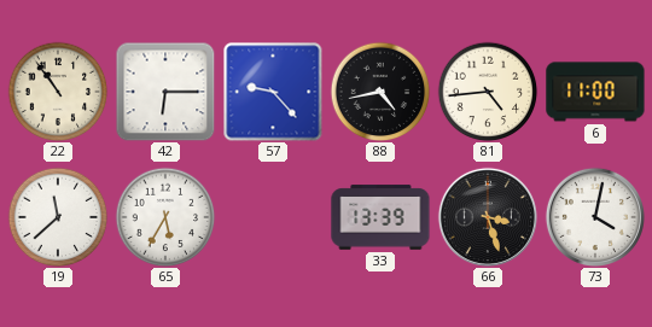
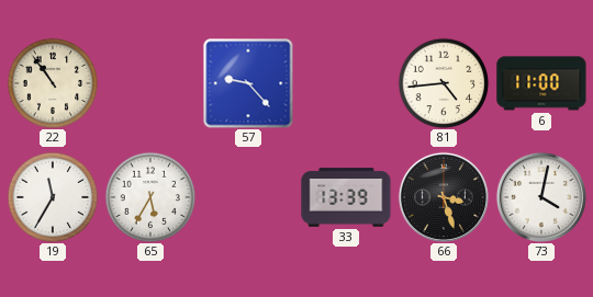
42: 6:15 -> none
88: 4:43 -> none
19: 11:38 -> 11:35
